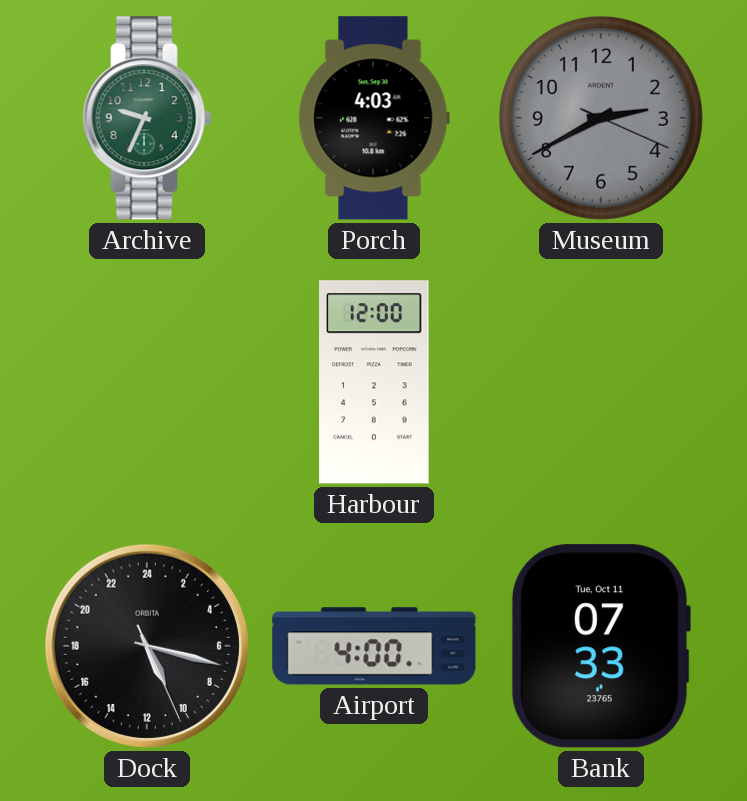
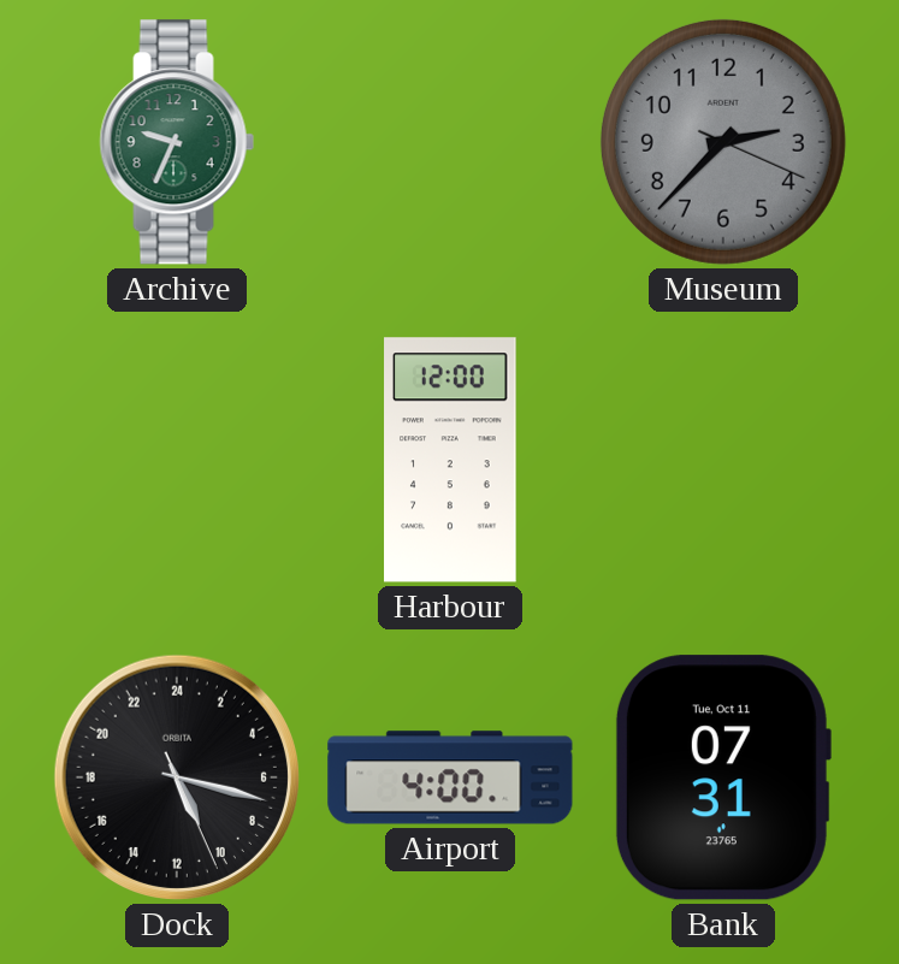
Porch: 4:03 -> none
Museum: 2:40 -> 2:37
Bank: 07:33 -> 07:31
